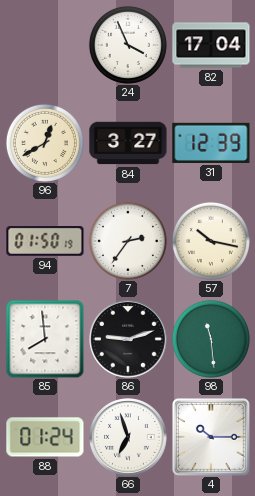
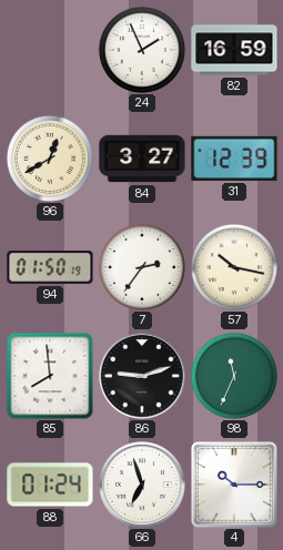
24: 3:56 -> 1:56
82: 17:04 -> 16:59
98: 11:29 -> 11:34
